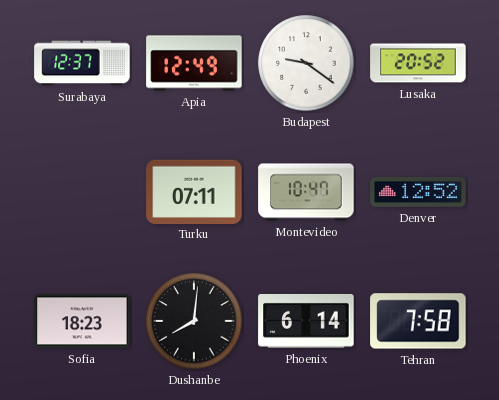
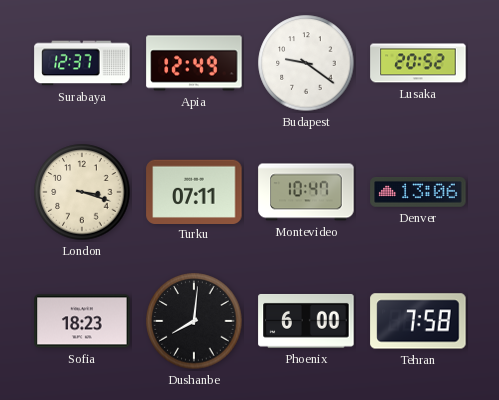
London: none -> 3:18
Denver: 12:52 -> 13:06
Phoenix: 6:14 -> 6:00
